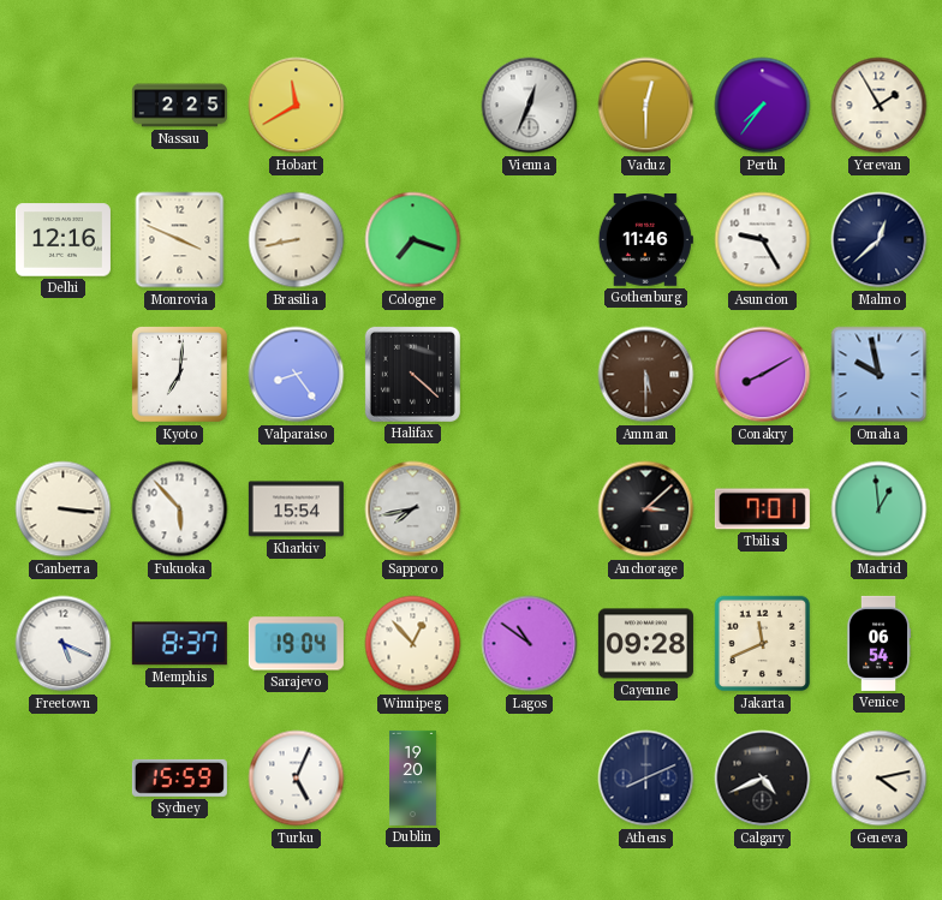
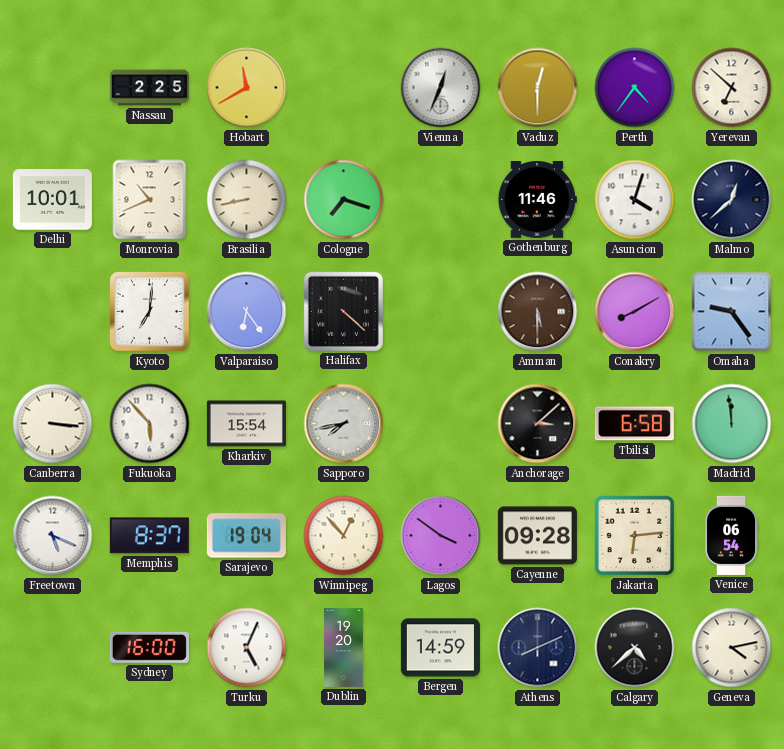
Perth: 7:36 -> 4:36
Yerevan: 1:55 -> 6:52
Delhi: 12:16 -> 10:01
Monrovia: 3:49 -> 10:41
Asuncion: 9:25 -> 4:03
Valparaiso: 8:24 -> 6:24
Omaha: 9:58 -> 9:24
Tbilisi: 7:01 -> 6:58
Madrid: 12:59 -> 11:59
Lagos: 10:51 -> 3:51
Jakarta: 11:41 -> 6:14
Sydney: 15:59 -> 16:00
Bergen: none -> 14:59
Calgary: 4:41 -> 4:38
